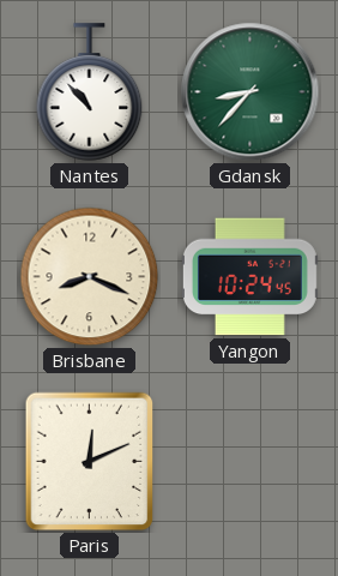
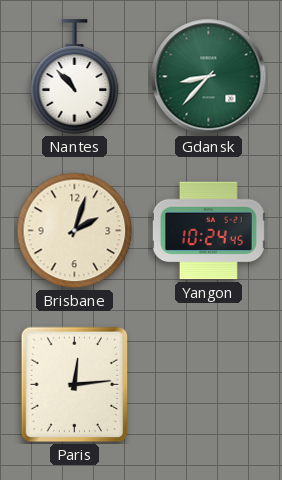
Brisbane: 8:19 -> 2:03
Paris: 12:11 -> 12:14
